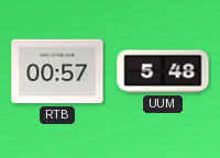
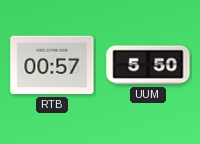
UUM: 5:48 -> 5:50
